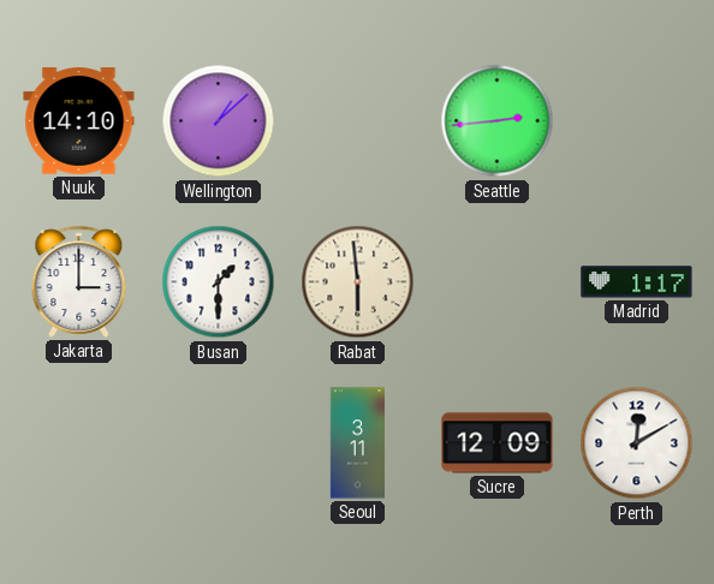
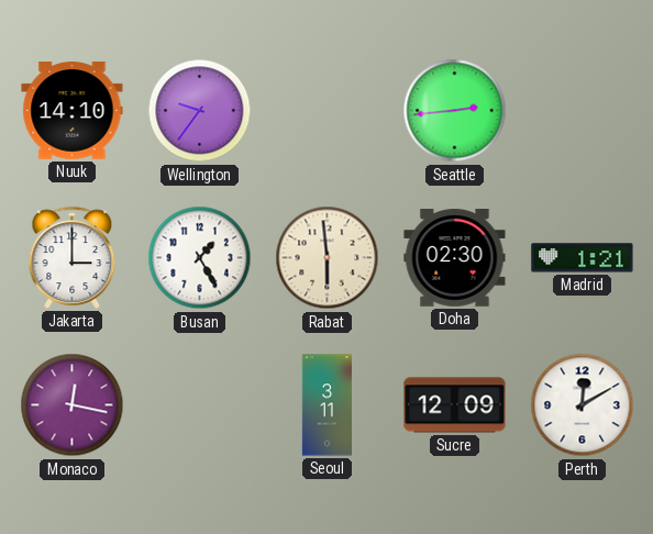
Wellington: 1:08 -> 9:36
Busan: 1:30 -> 1:25
Doha: none -> 02:30
Madrid: 1:17 -> 1:21
Monaco: none -> 12:17
